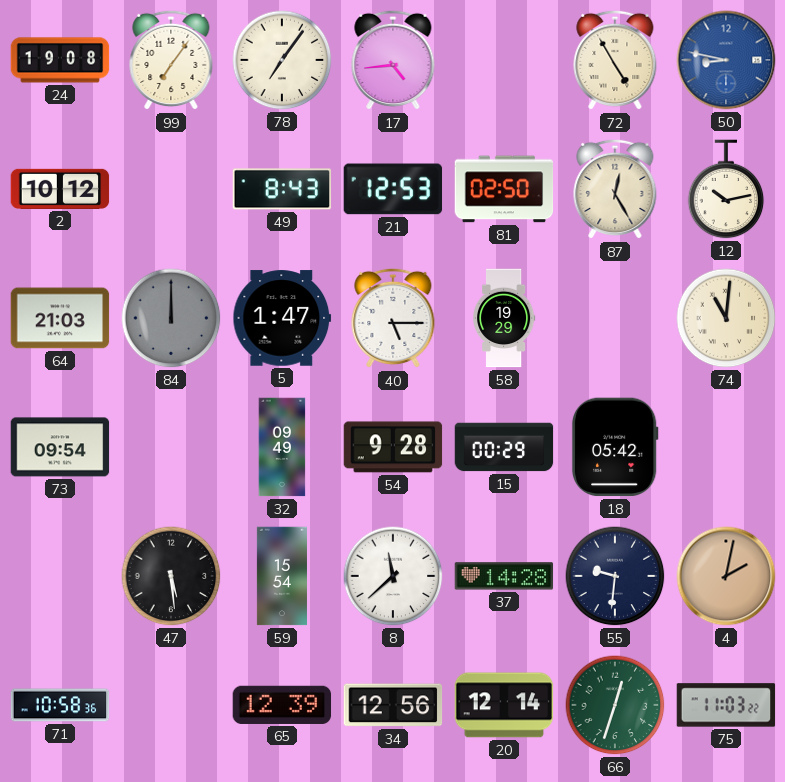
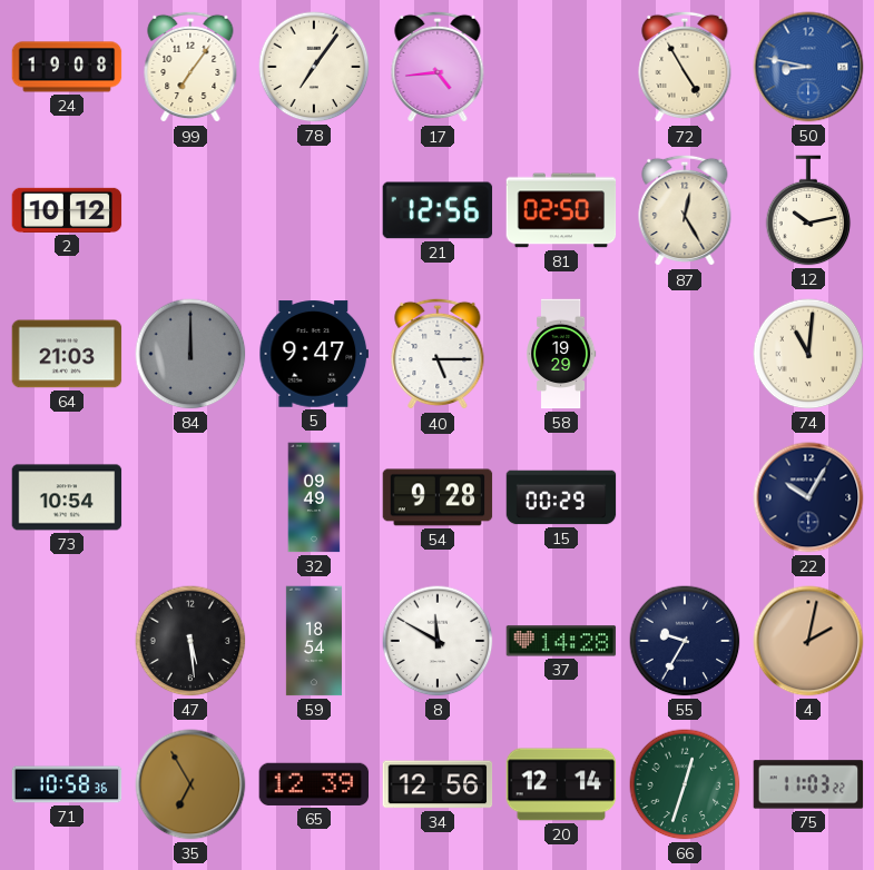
49: 8:43 -> none
21: 12:53 -> 12:56
5: 1:47 -> 9:47
73: 09:54 -> 10:54
18: 05:42 -> none
22: none -> 10:05
59: 15:54 -> 18:54
8: 11:38 -> 11:50
55: 9:31 -> 9:35
35: none -> 6:55
